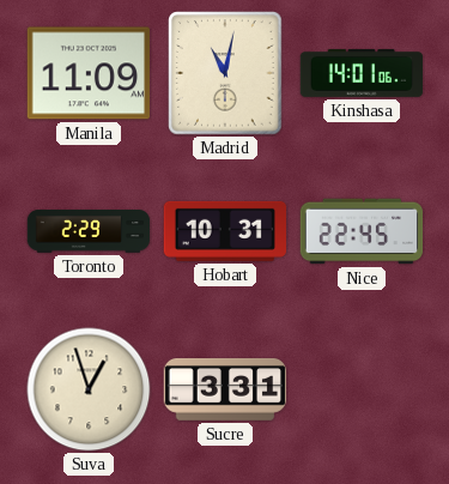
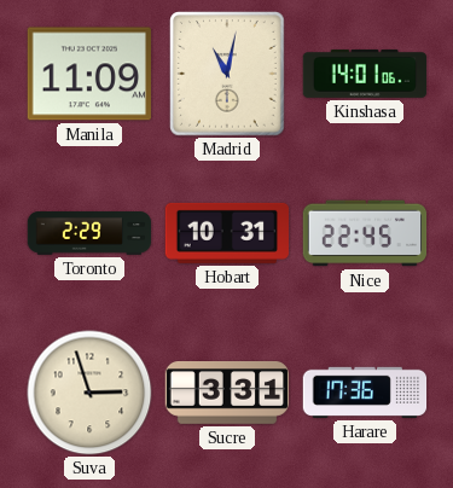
Suva: 12:57 -> 2:57
Harare: none -> 17:36
